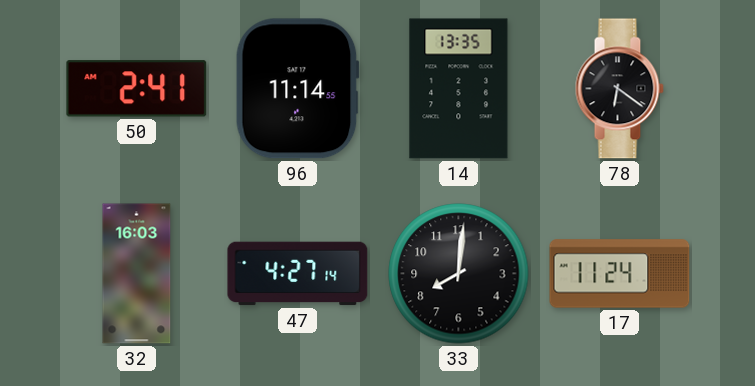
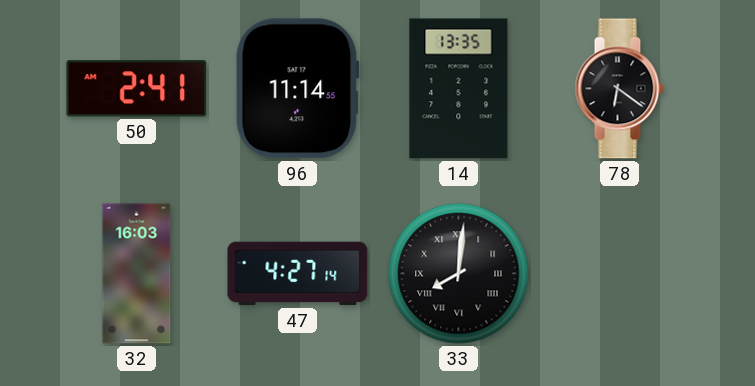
33 numerals: Arabic -> Roman
17: 11:24 -> none
